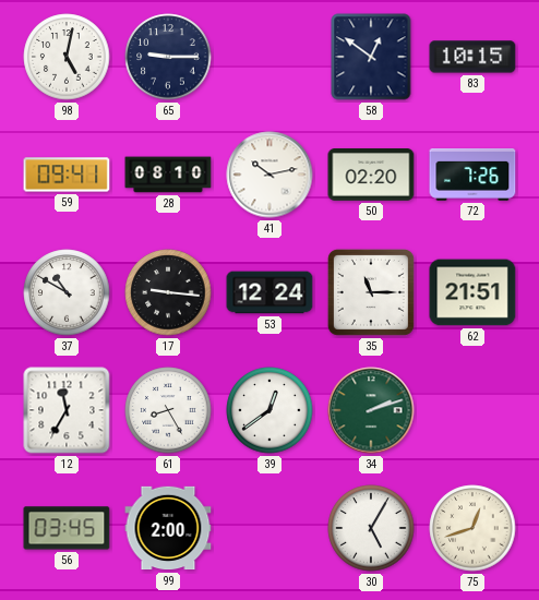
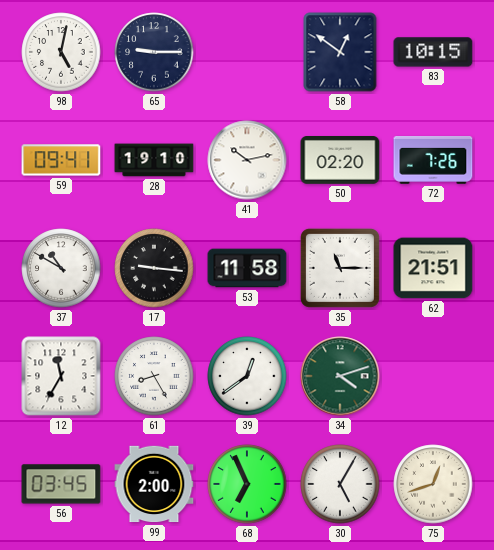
28: 08:10 -> 19:10
53: 12:24 -> 11:58
34: 2:12 -> 4:12
68: none -> 6:56
